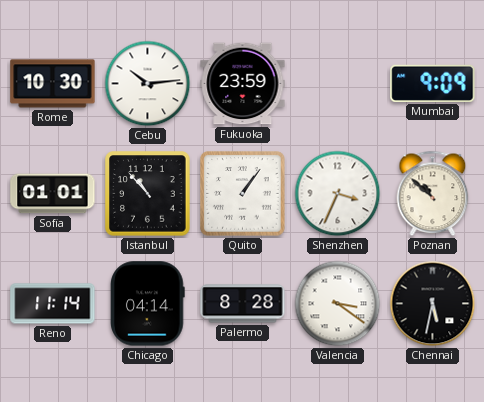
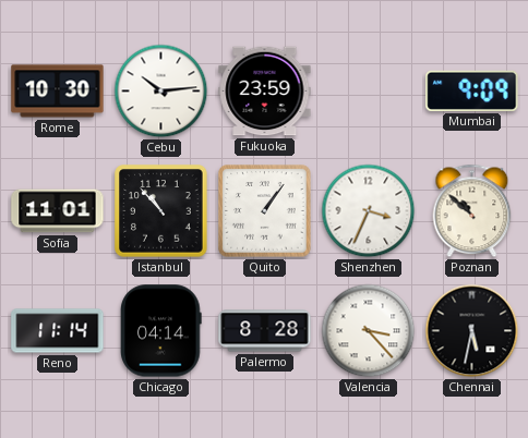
Sofia: 01:01 -> 11:01
Valencia: 3:21 -> 3:23
